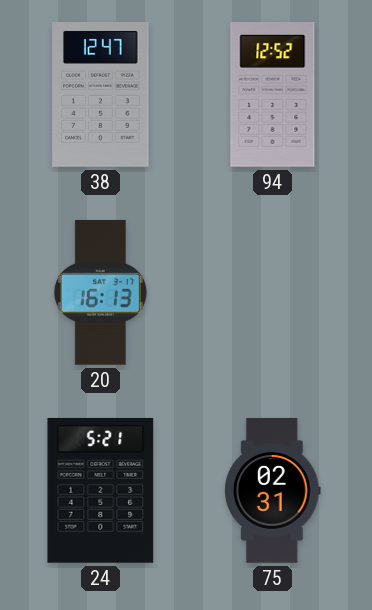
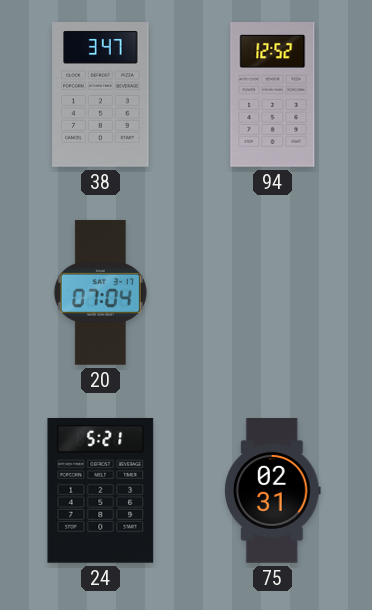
38: 12:47 -> 3:47
20: 16:13 -> 07:04
